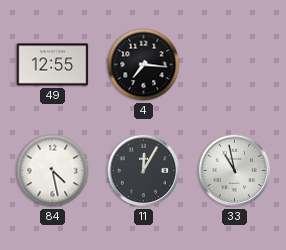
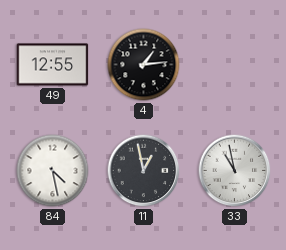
4: 7:16 -> 1:14
11: 12:05 -> 12:58
